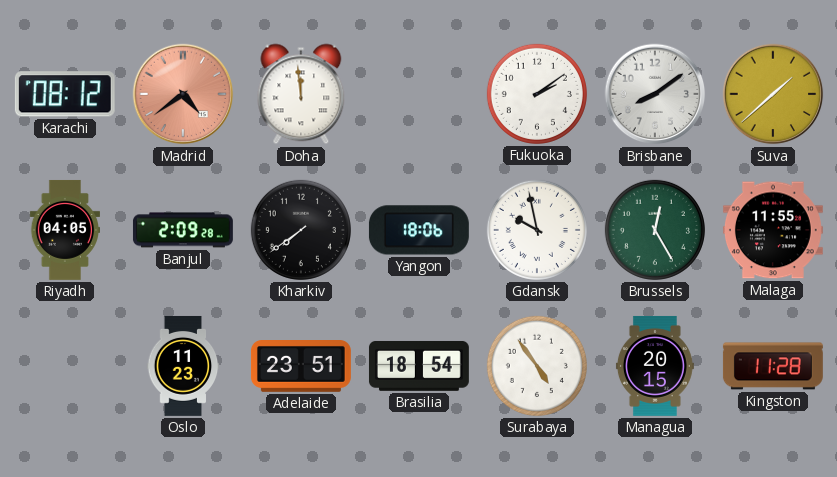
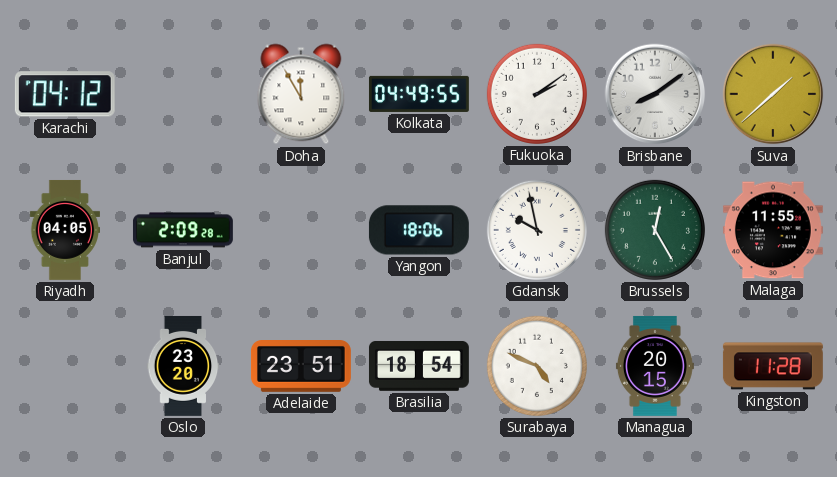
Karachi: 08:12 -> 04:12
Madrid: 4:39 -> none
Doha: 11:59 -> 11:55
Kolkata: none -> 04:49
Kharkiv: 7:39 -> none
Oslo: 11:23 -> 23:20
Surabaya: 4:54 -> 4:49
